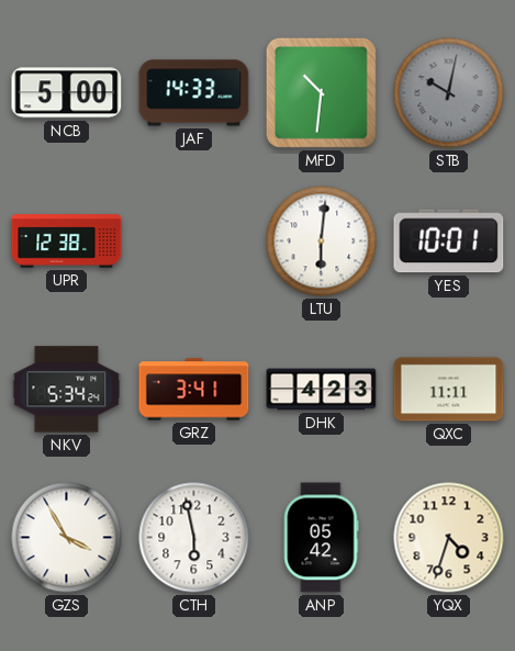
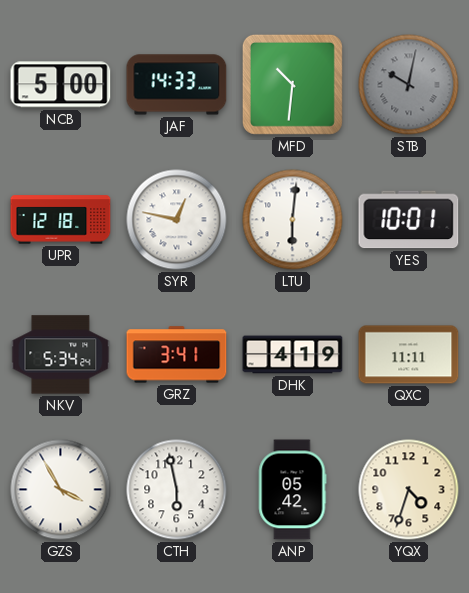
UPR: 12:38 -> 12:18
SYR: none -> 12:47
DHK: 4:23 -> 4:19
